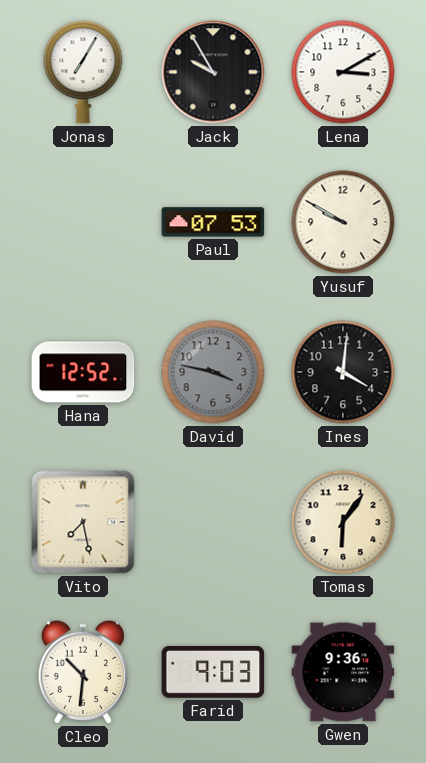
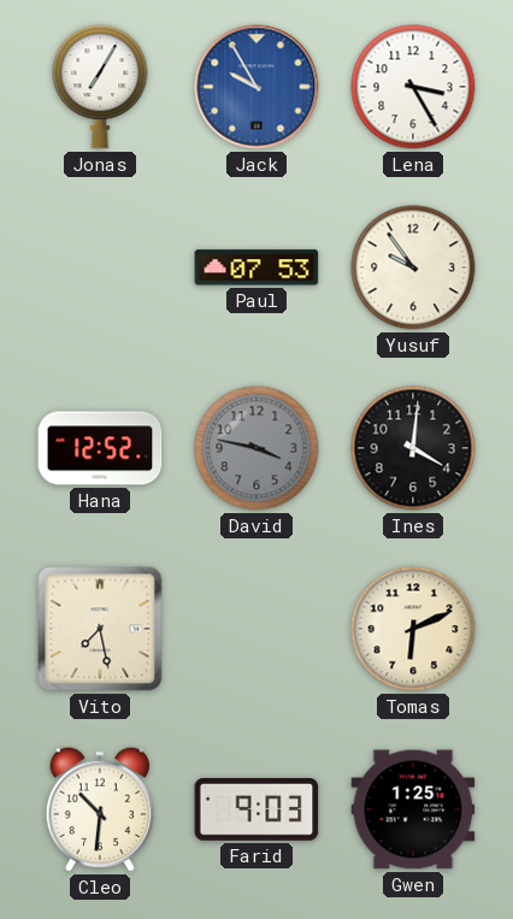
Jack dial: black -> blue
Lena: 3:10 -> 3:25
Yusuf: 9:50 -> 9:54
Tomas: 6:06 -> 6:11
Gwen: 9:36 -> 1:25
